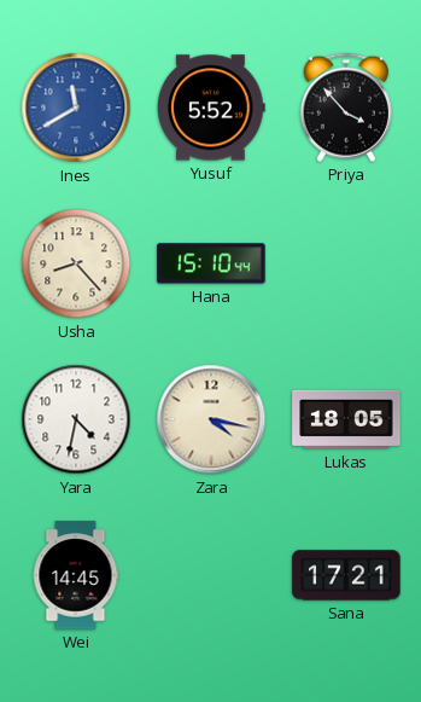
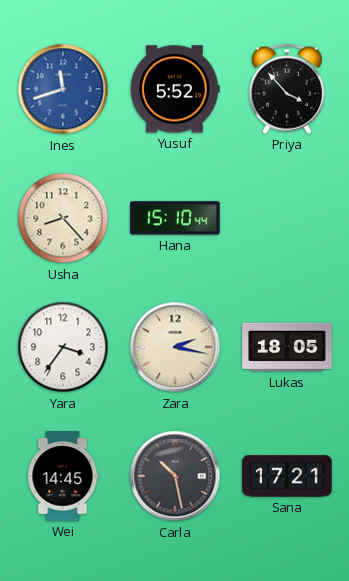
Ines: 11:40 -> 11:42
Yara: 4:32 -> 3:36
Zara: 4:17 -> 2:17
Carla: none -> 10:28
